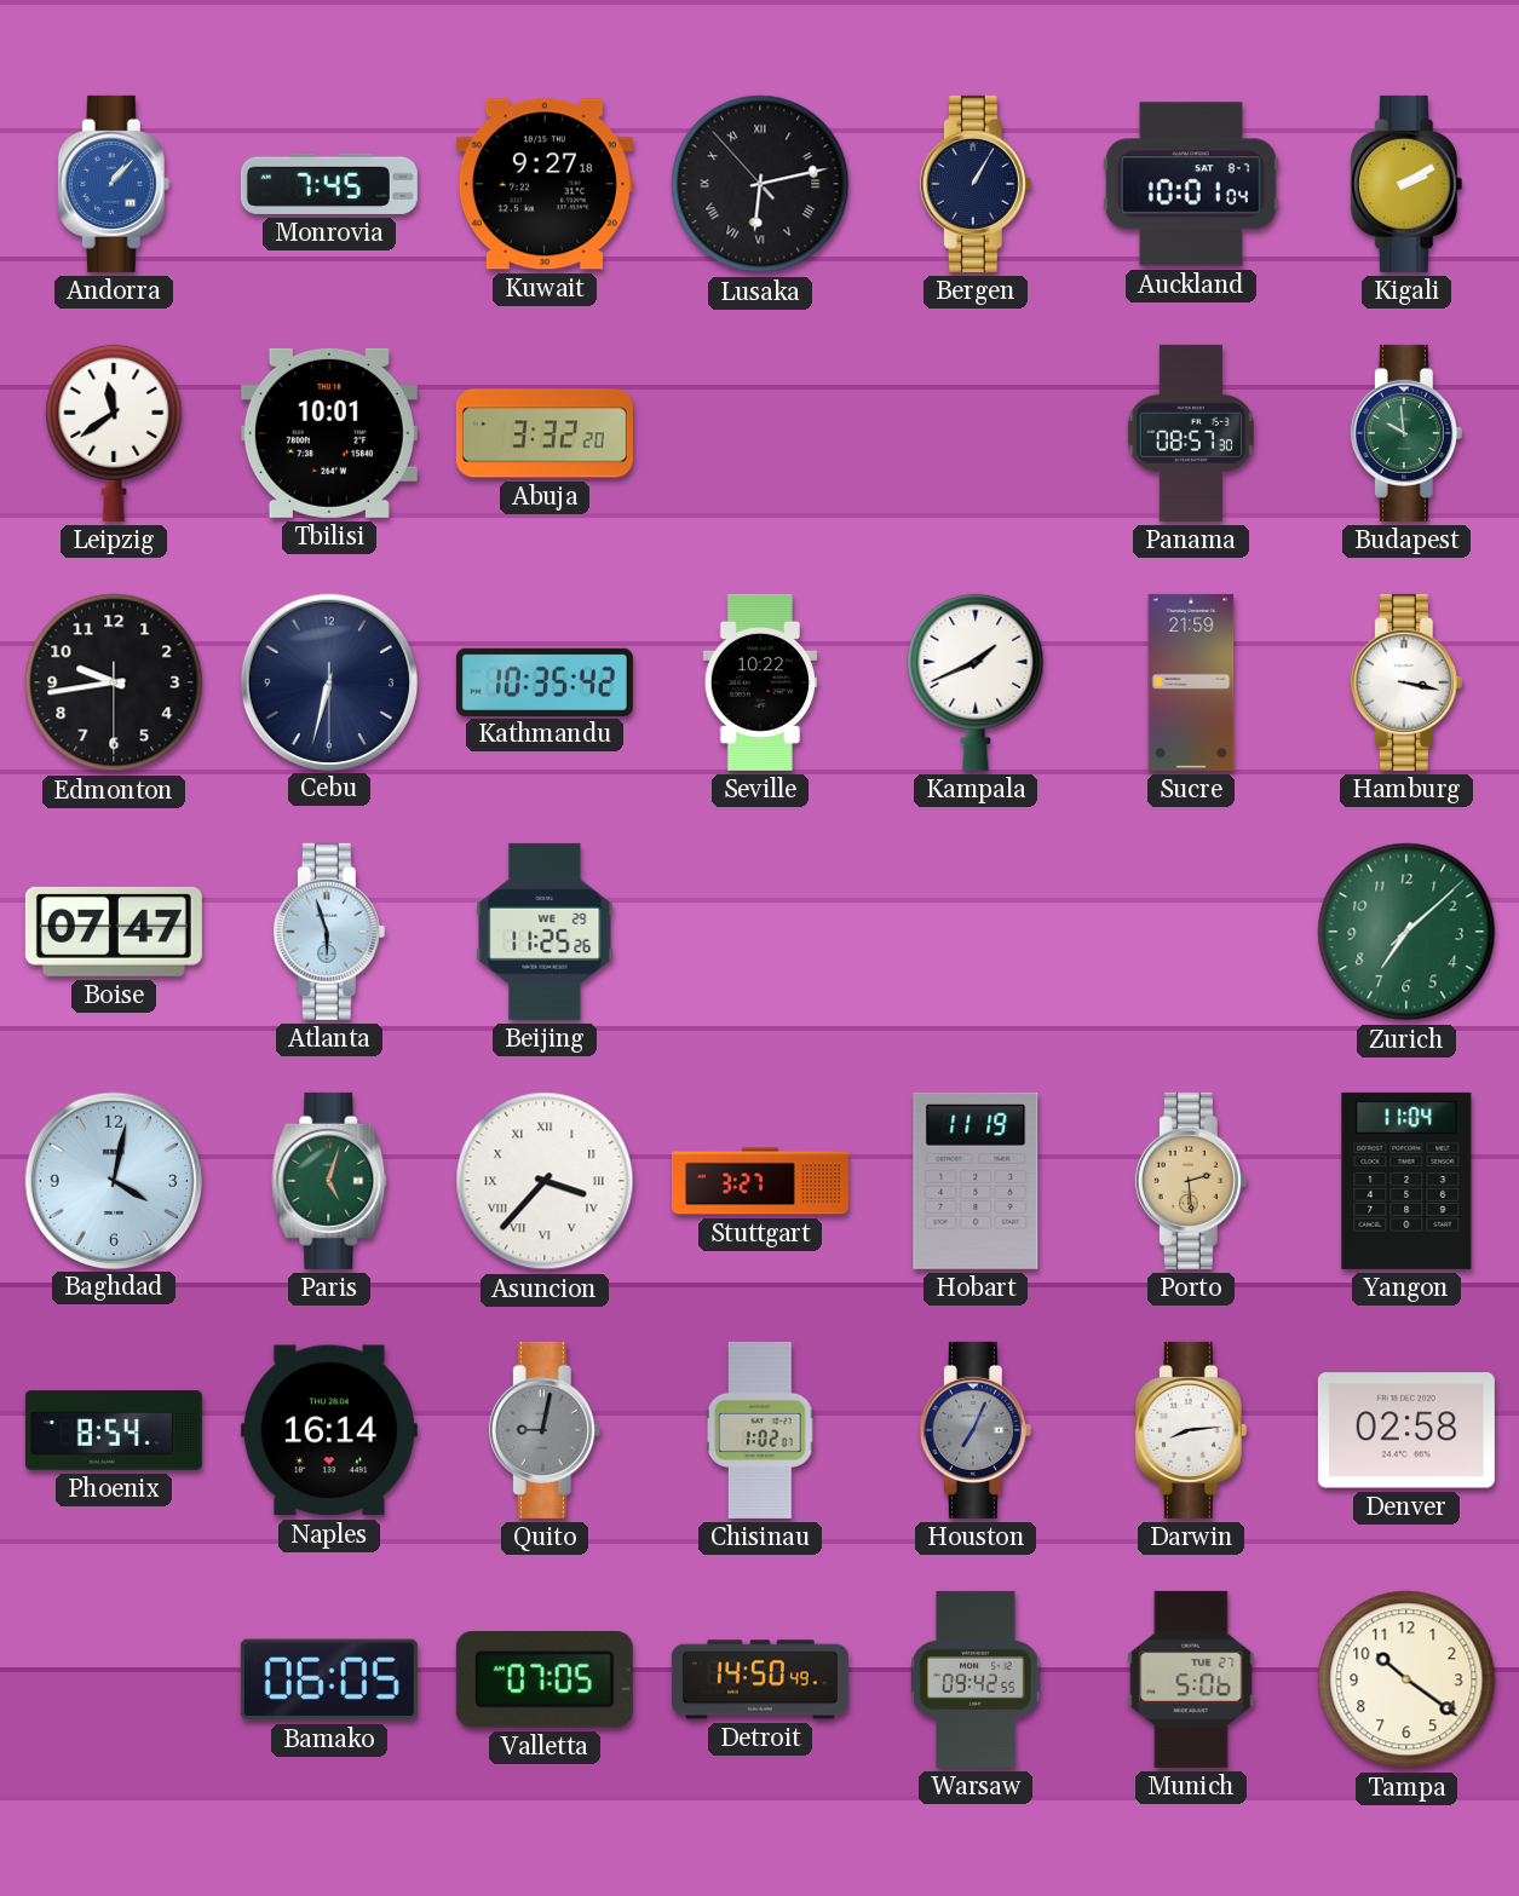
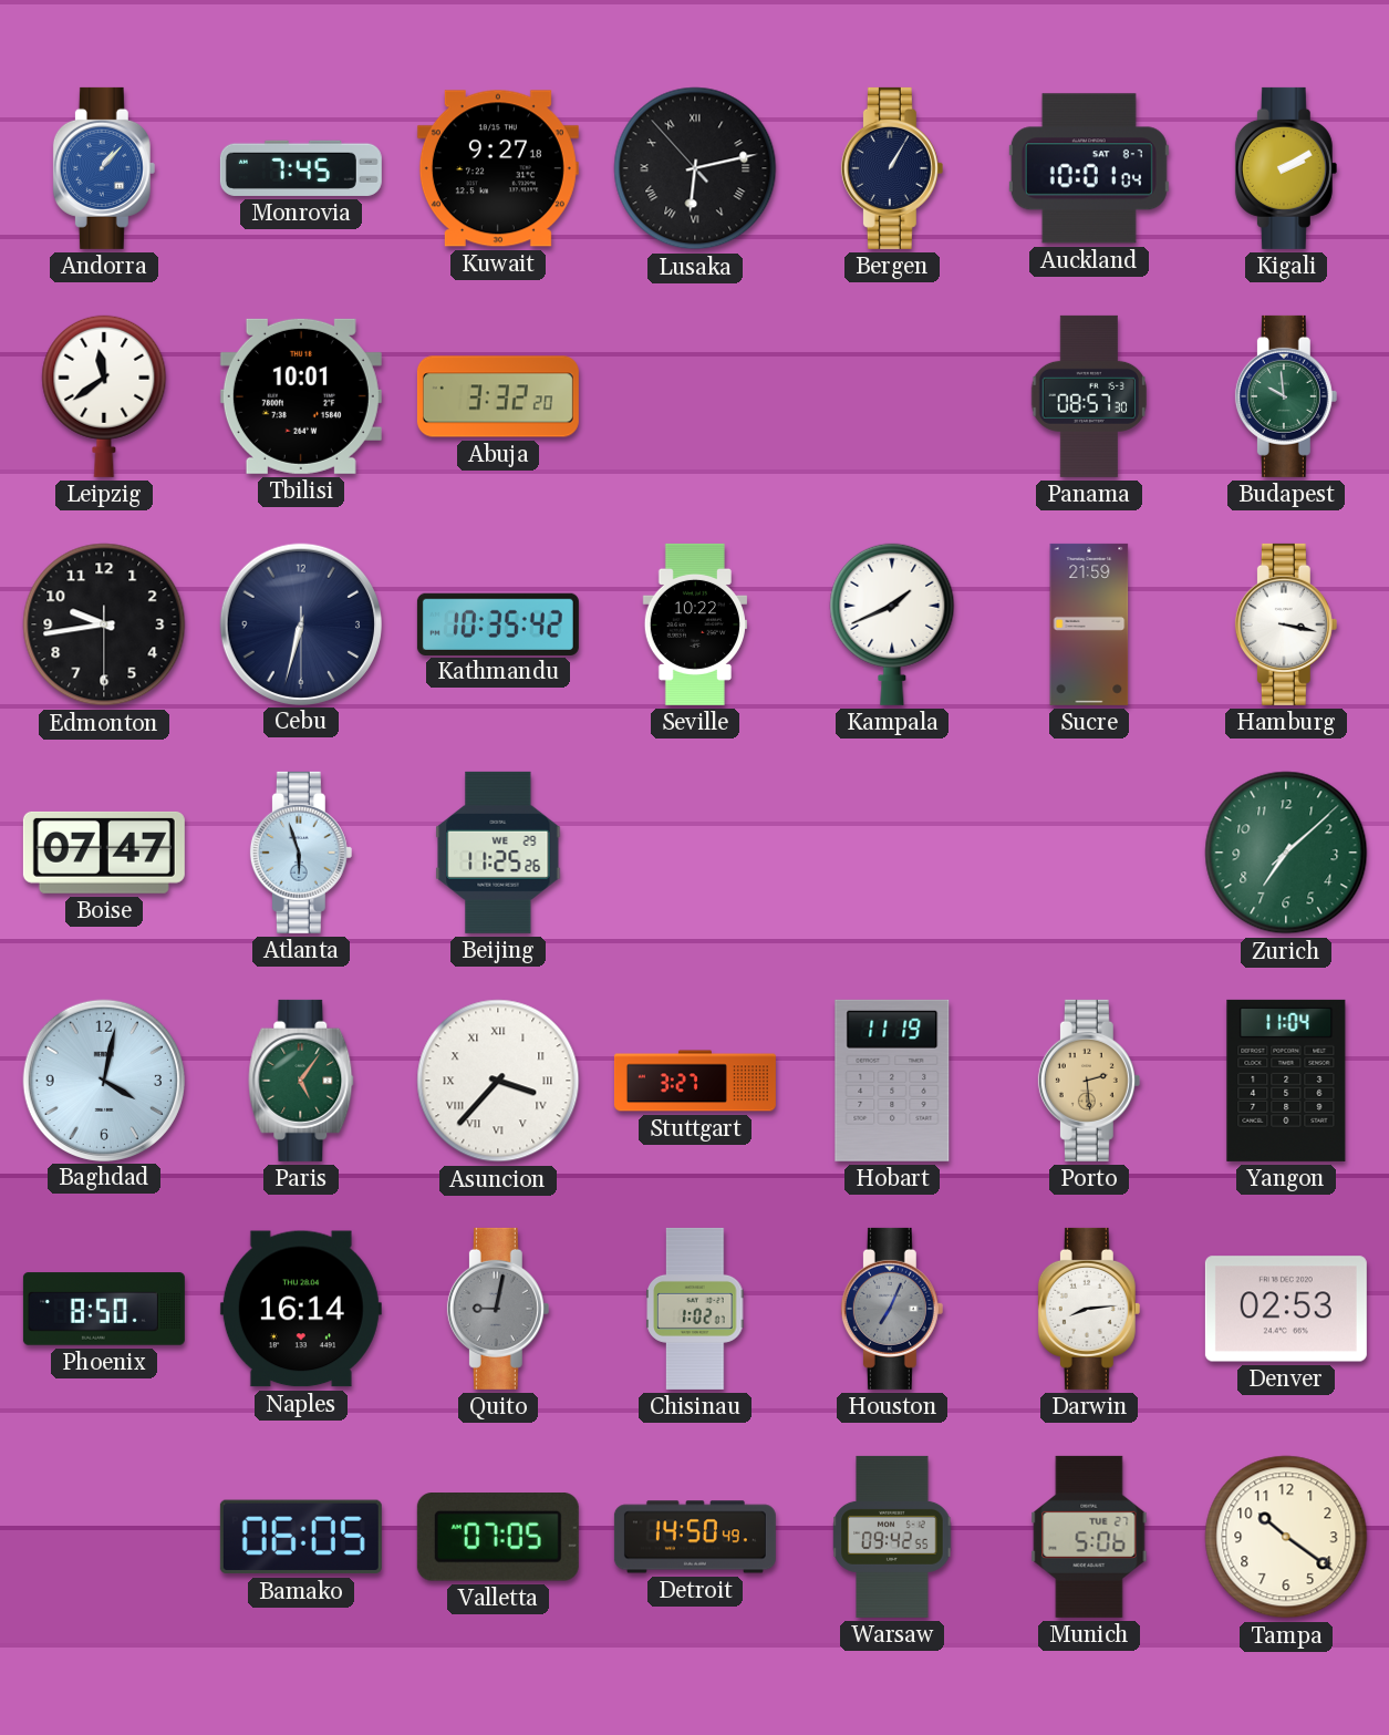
Paris: 5:03 -> 5:06
Phoenix: 8:54 -> 8:50
Denver: 02:58 -> 02:53
